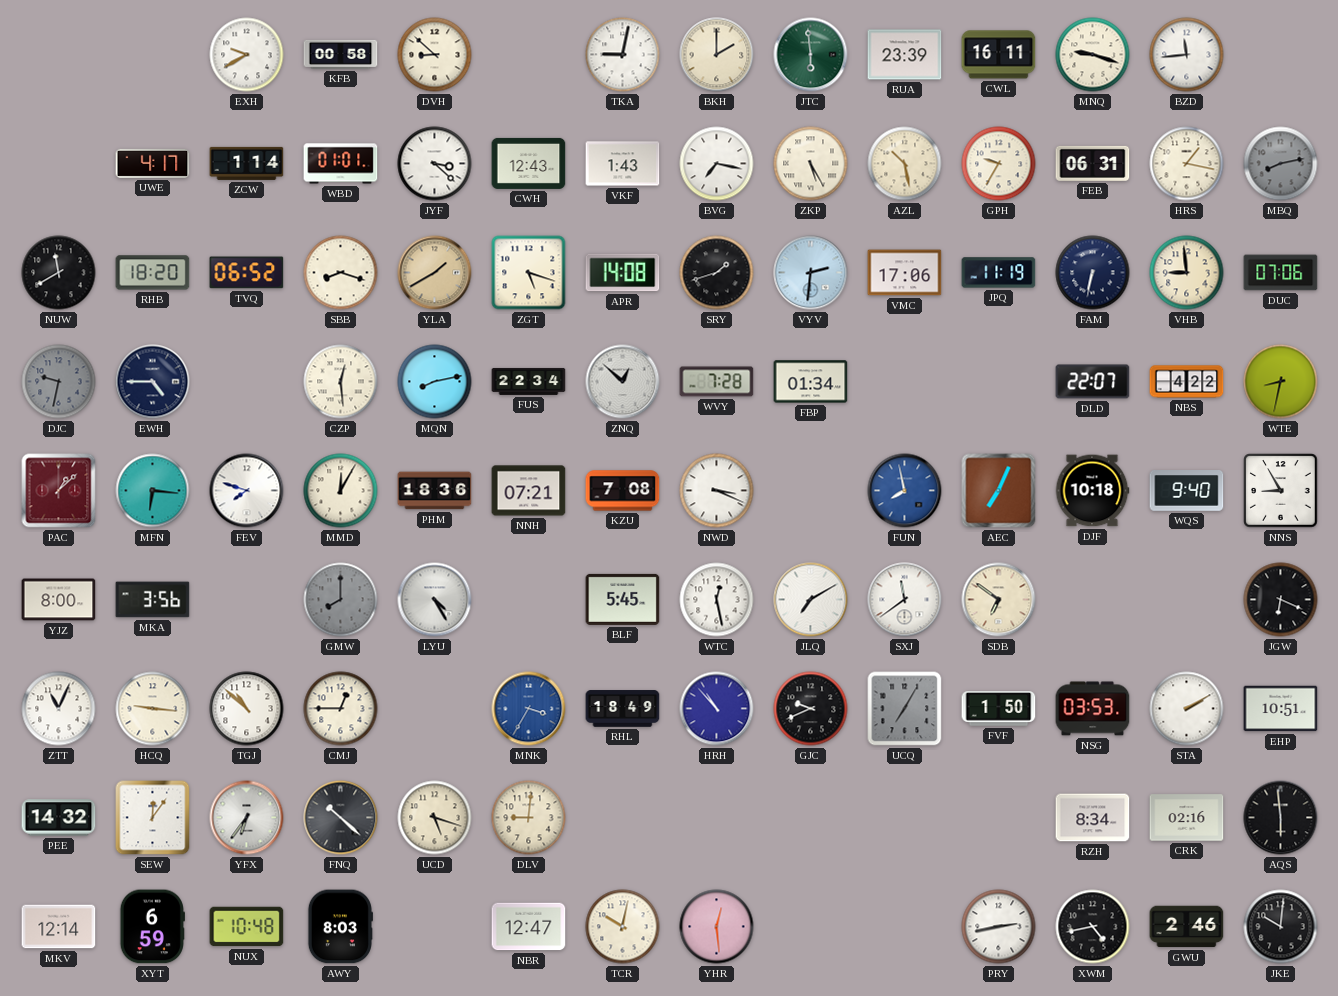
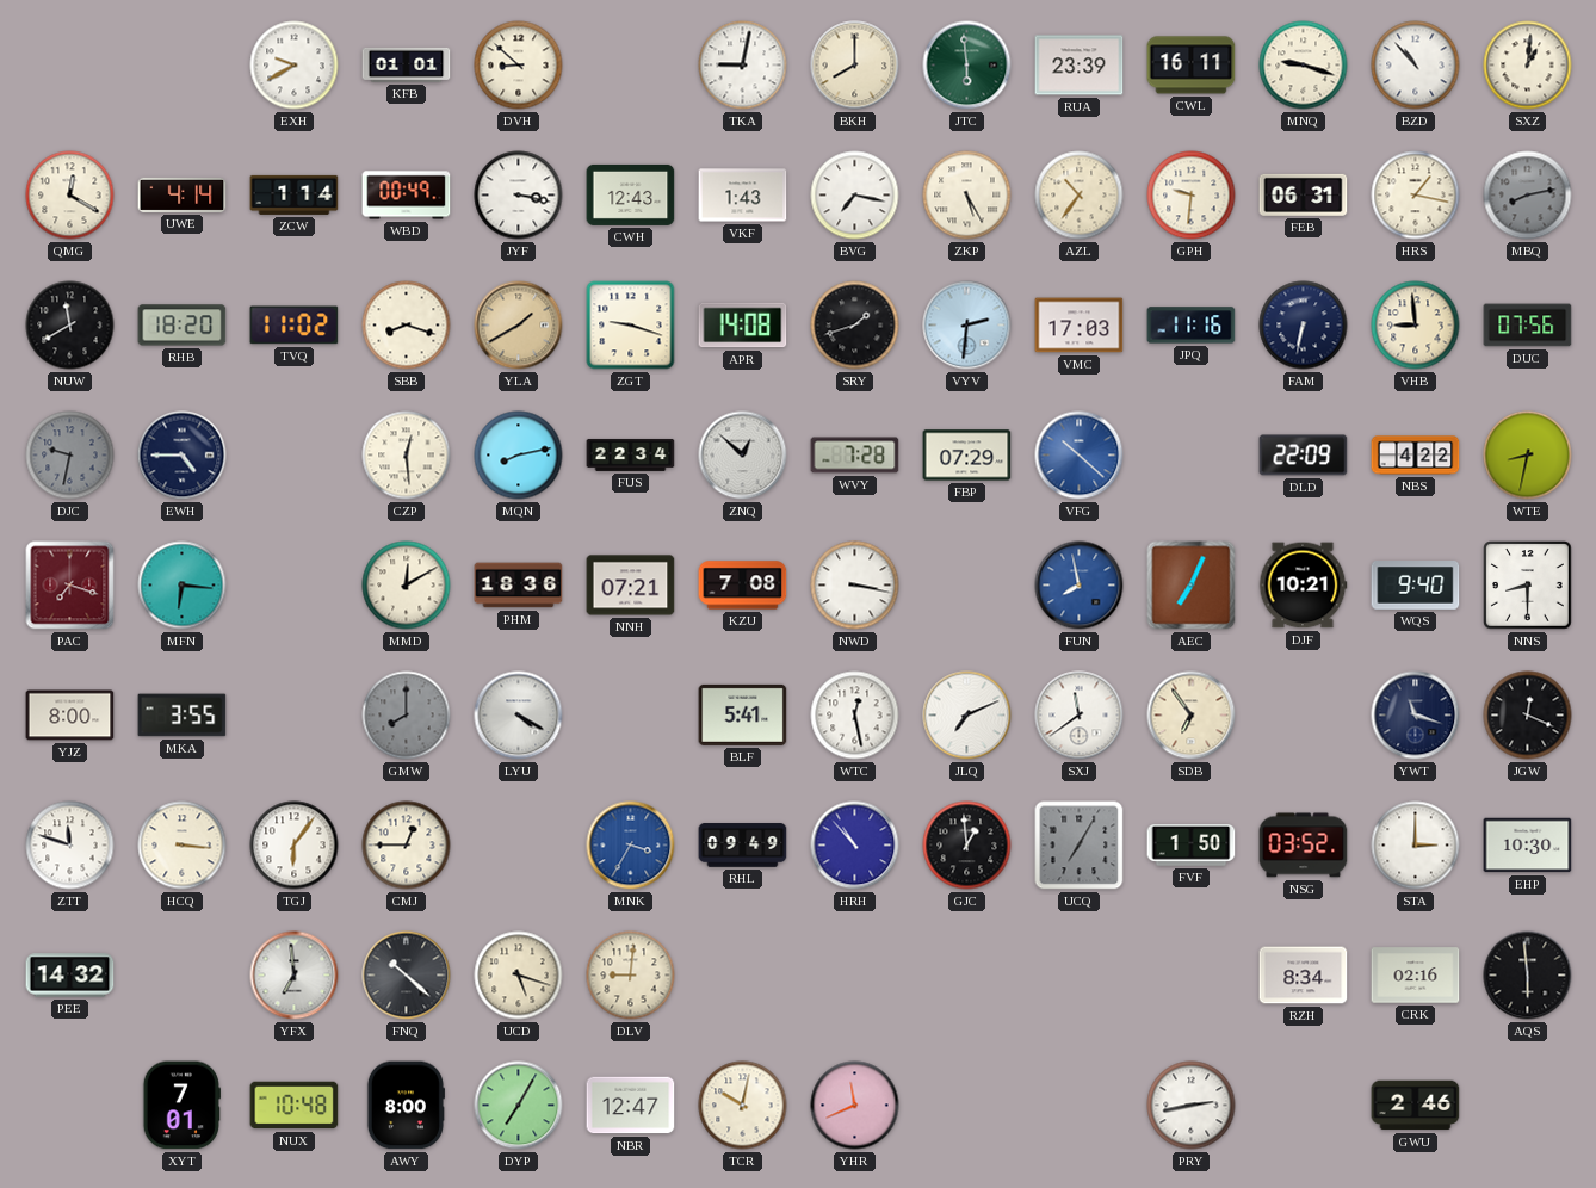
KFB: 00:58 -> 01:01
BKH: 2:00 -> 8:00
BZD: 11:44 -> 10:53
SXZ: none -> 1:01
QMG: none -> 12:20
UWE: 4:17 -> 4:14
WBD: 01:01 -> 00:49
JYF: 3:22 -> 3:17
AZL: 10:28 -> 10:36
GPH: 9:35 -> 9:31
TVQ: 06:52 -> 11:02
ZGT: 5:18 -> 9:18
VMC: 17:06 -> 17:03
JPQ: 11:19 -> 11:16
DUC: 07:06 -> 07:56
FBP: 01:34 -> 07:29
VFG: none -> 10:22
DLD: 22:07 -> 22:09
PAC: 1:08 -> 7:18
FEV: 7:48 -> none
MMD: 12:05 -> 12:10
NWD: 3:19 -> 3:17
DJF: 10:18 -> 10:21
NNS: 8:55 -> 8:30
MKA: 3:56 -> 3:55
LYU: 4:25 -> 4:20
BLF: 5:45 -> 5:41
JLQ: 7:10 -> 7:11
SDB: 6:51 -> 6:54
YWT: none -> 11:18
JGW: 6:19 -> 12:19
ZTT: 11:04 -> 11:48
HCQ: 9:16 -> 3:16
TGJ: 10:52 -> 6:06
RHL: 18:49 -> 09:49
GJC: 9:41 -> 12:59
NSG: 03:53 -> 03:52
STA: 2:10 -> 3:00
EHP: 10:51 -> 10:30
SEW: 12:06 -> none
YFX: 6:36 -> 6:59
MKV: 12:14 -> none
XYT: 6:59 -> 7:01
AWY: 8:03 -> 8:00
DYP: none -> 7:05
YHR: 12:29 -> 11:41
XWM: 4:43 -> none
JKE: 10:01 -> none
